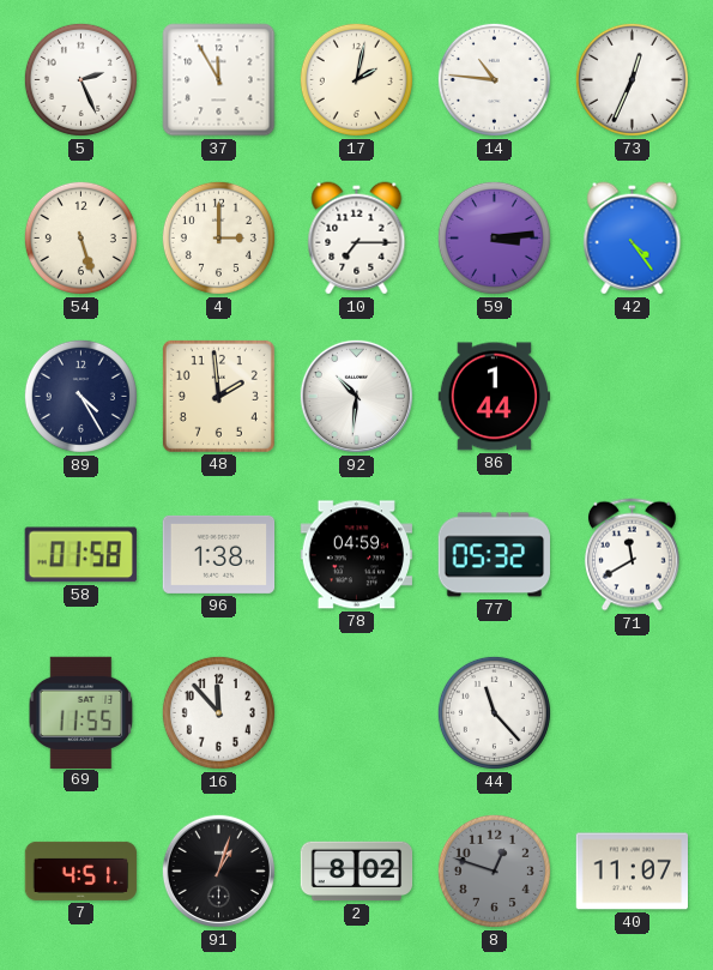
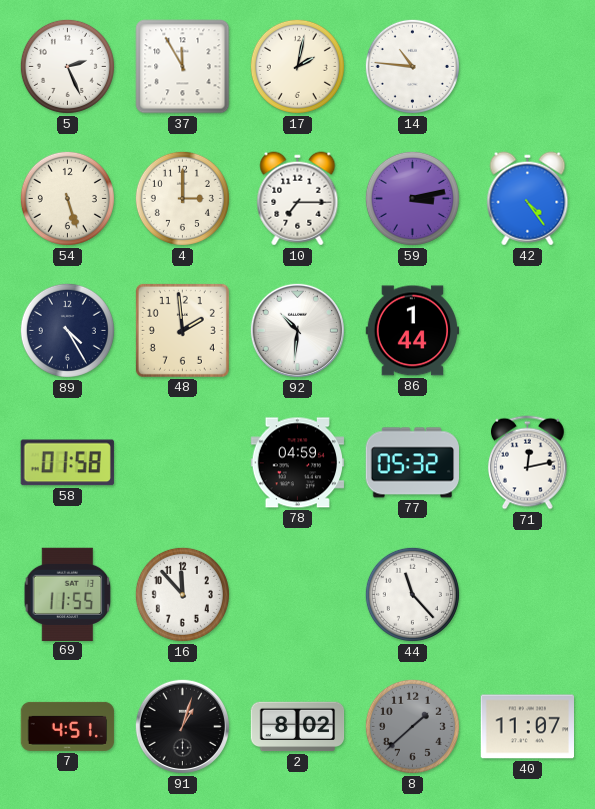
73: 12:34 -> none
59: 3:14 -> 3:13
96: 1:38 -> none
71: 11:40 -> 12:13
8: 12:48 -> 1:38
